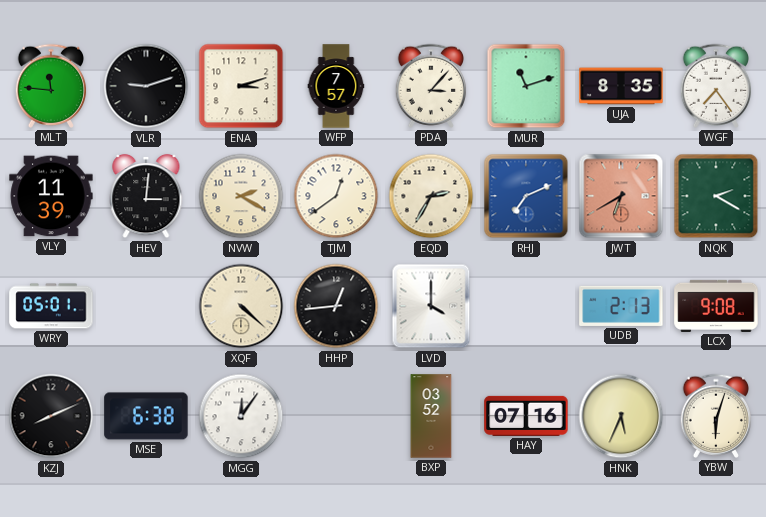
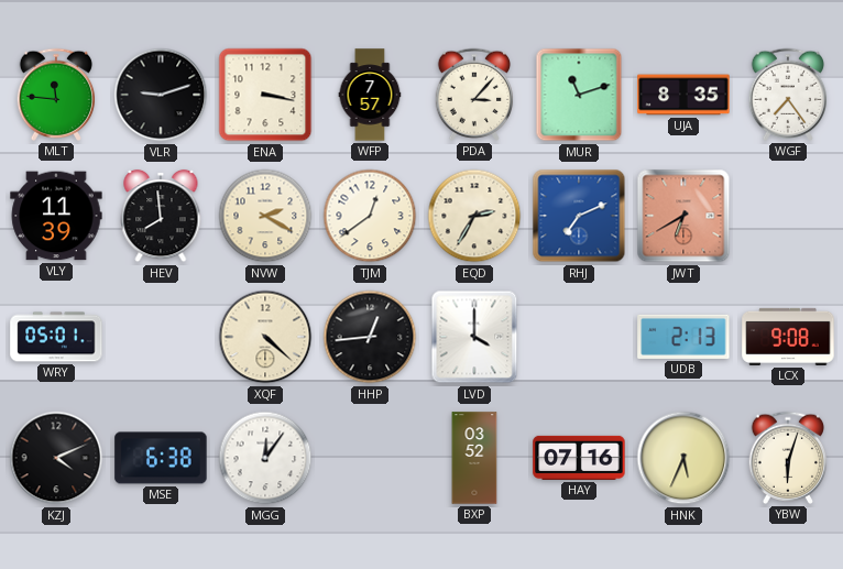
ENA: 3:12 -> 3:17
HEV: 3:01 -> 7:59
NQK: 2:20 -> none
KZJ: 8:11 -> 4:11
